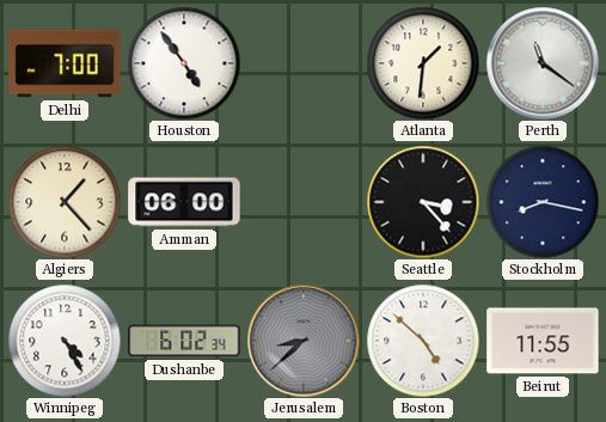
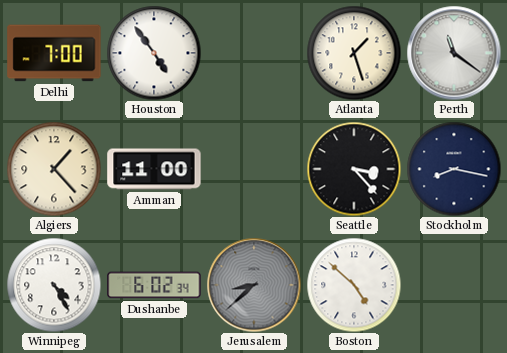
Atlanta: 1:31 -> 1:27
Amman: 06:00 -> 11:00
Beirut: 11:55 -> none
